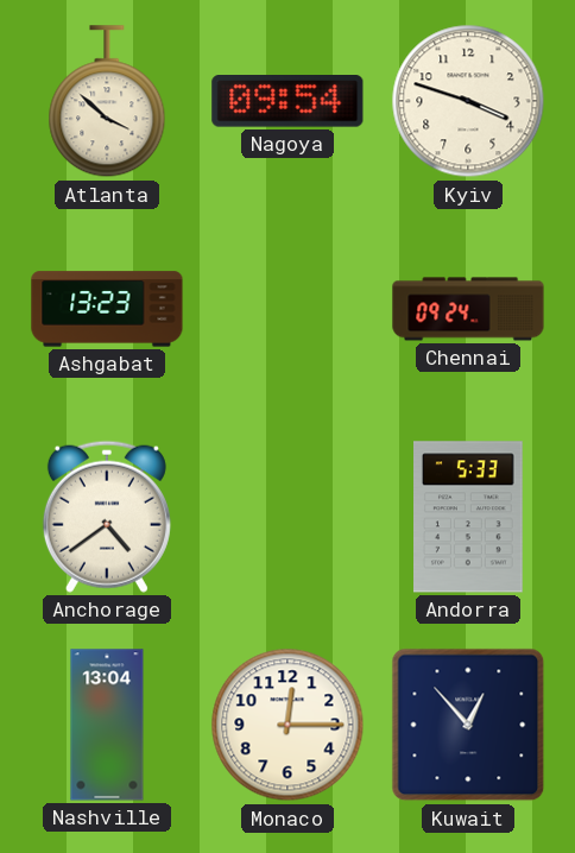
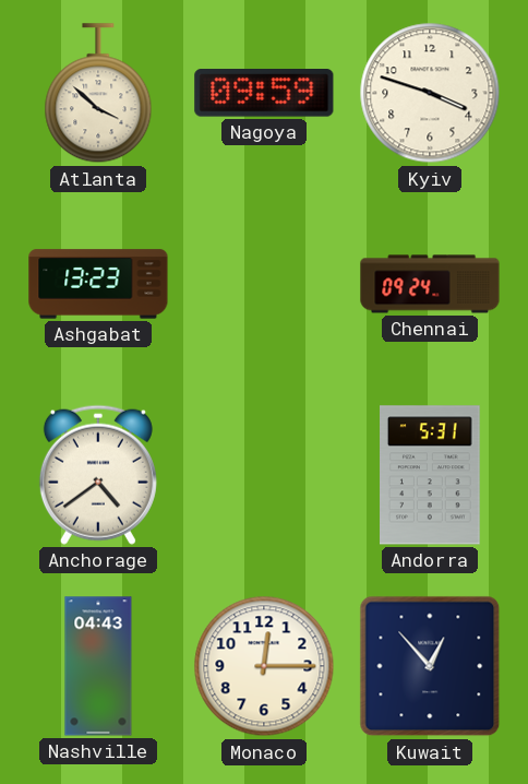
Nagoya: 09:54 -> 09:59
Andorra: 5:33 -> 5:31
Nashville: 13:04 -> 04:43
